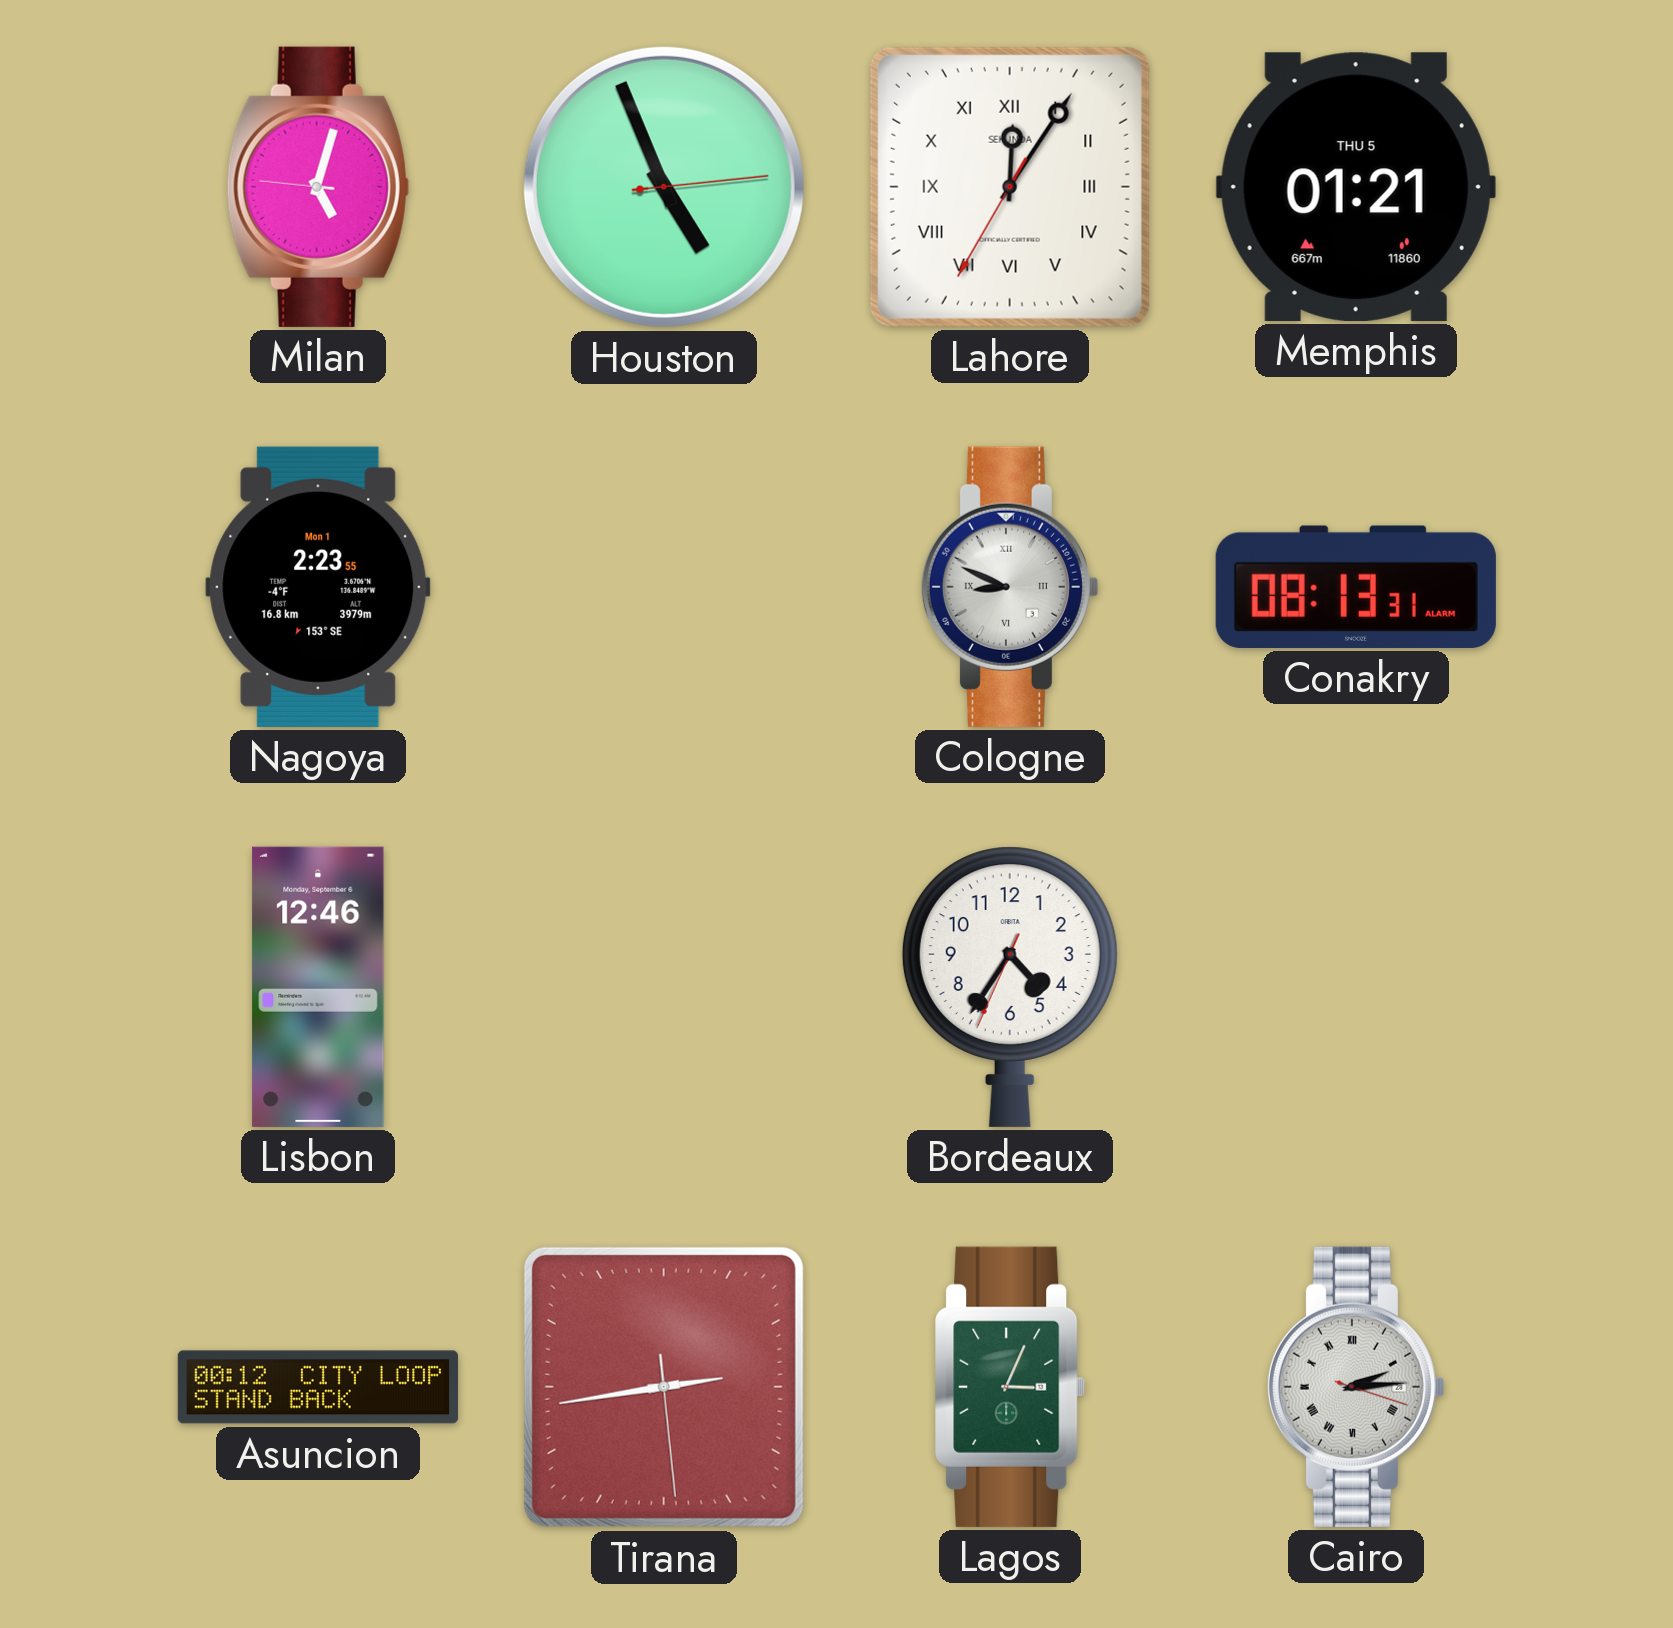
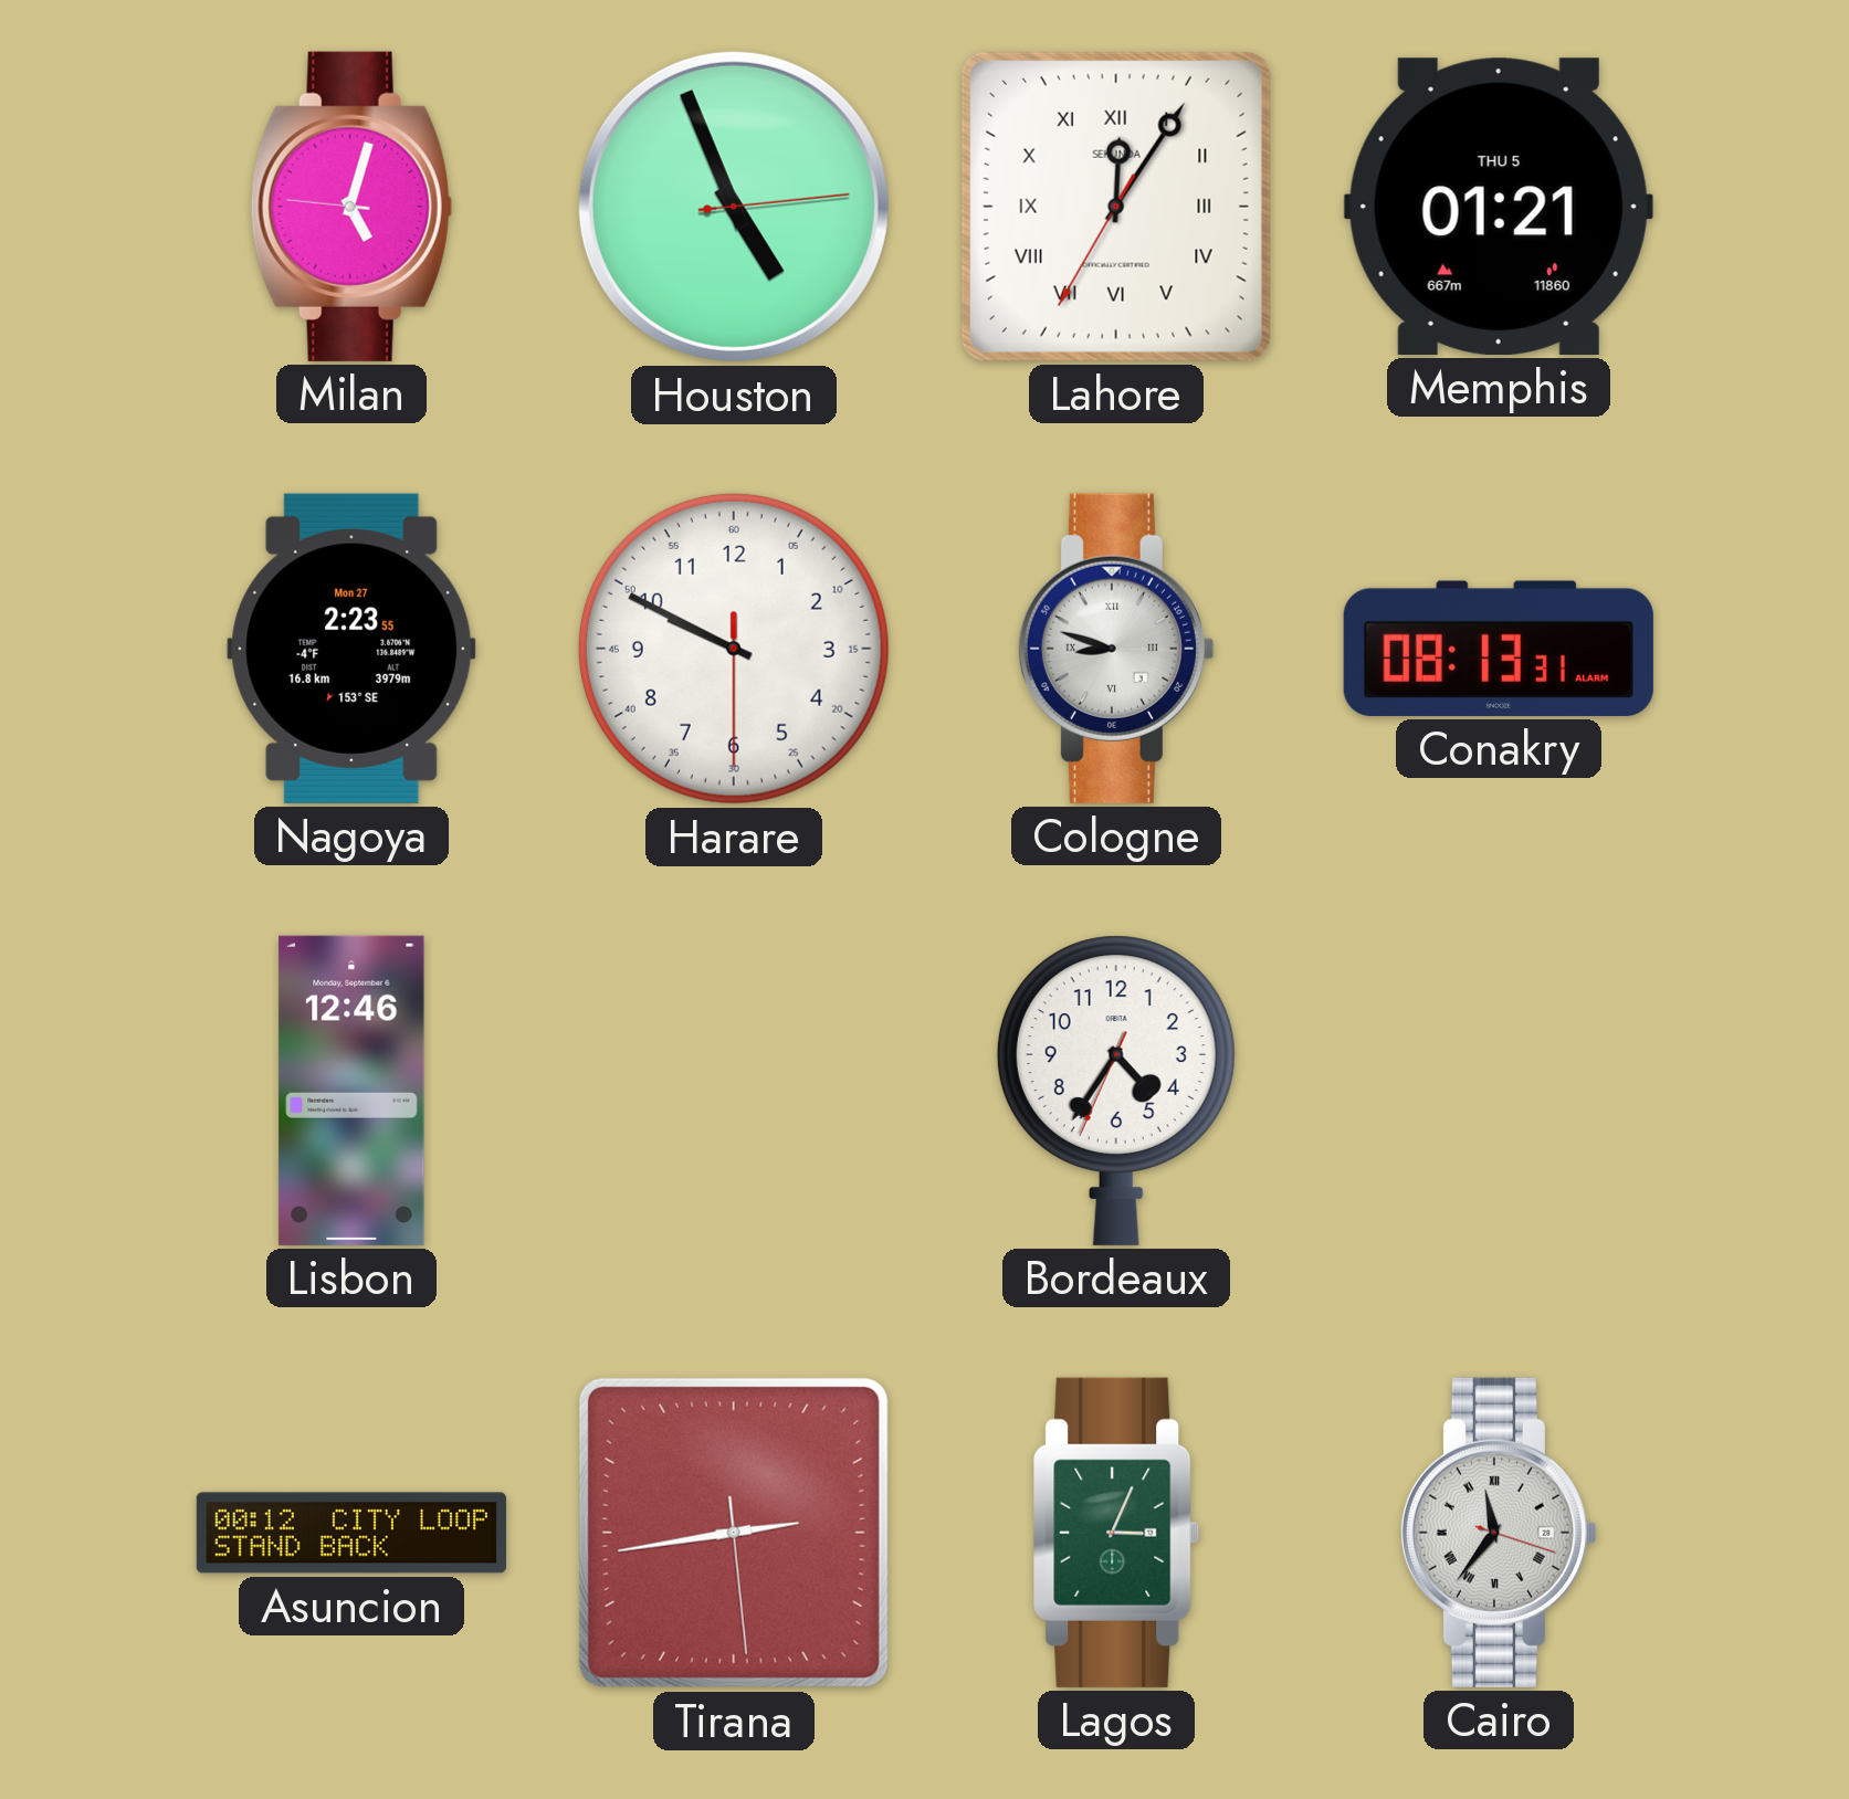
Nagoya date: Mon 1 -> Mon 27
Harare: none -> 9:49
Cologne: 8:49 -> 8:48
Cairo: 2:14 -> 11:36
